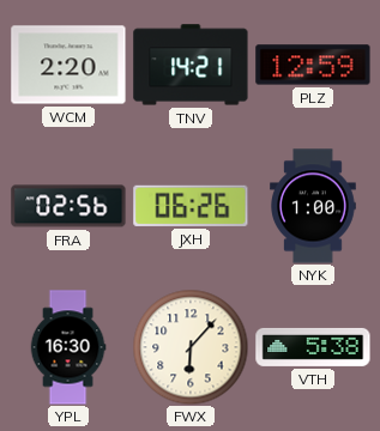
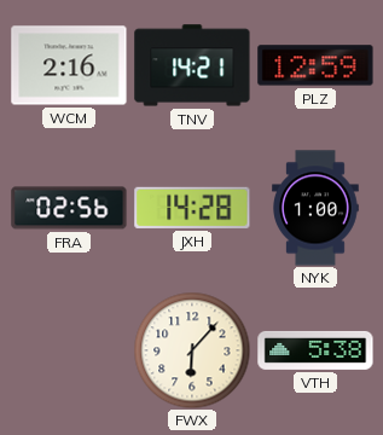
WCM: 2:20 -> 2:16
JXH: 06:26 -> 14:28
YPL: 16:30 -> none
